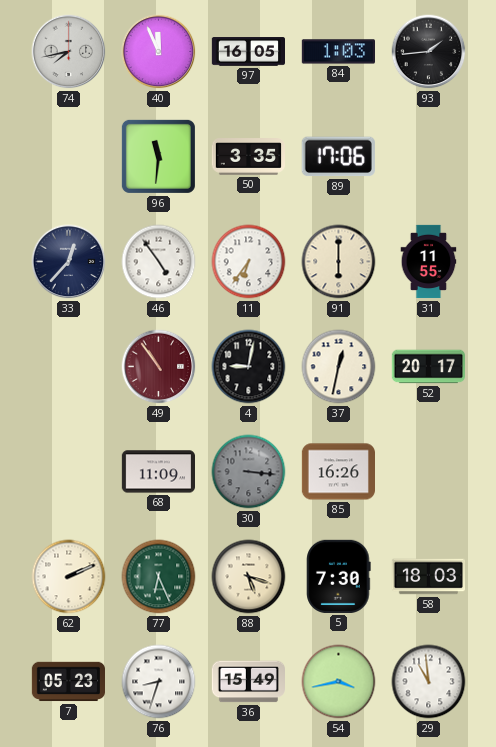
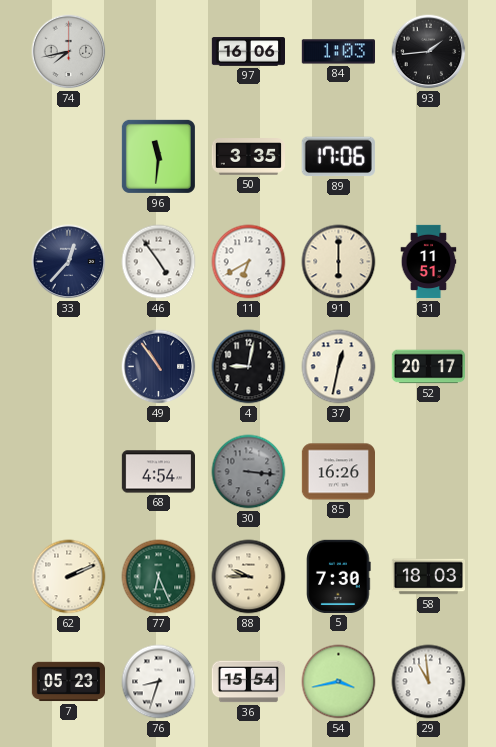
40: 11:56 -> none
97: 16:05 -> 16:06
11: 6:36 -> 6:40
31: 11:55 -> 11:51
49 dial: burgundy -> navy
68: 11:09 -> 4:54
88: 5:18 -> 9:45
36: 15:49 -> 15:54
